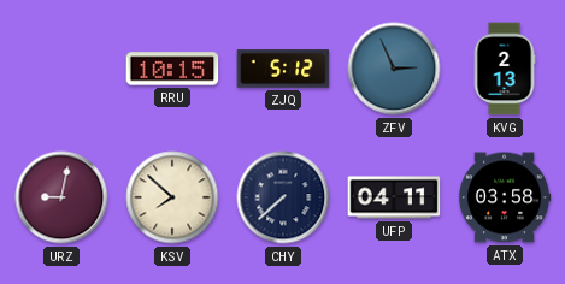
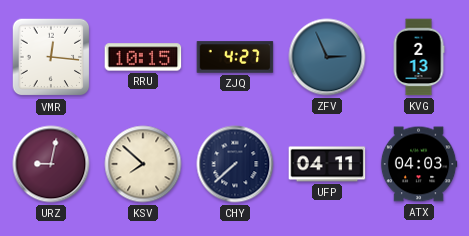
VMR: none -> 12:16
ZJQ: 5:12 -> 4:27
ATX: 03:58 -> 04:03
